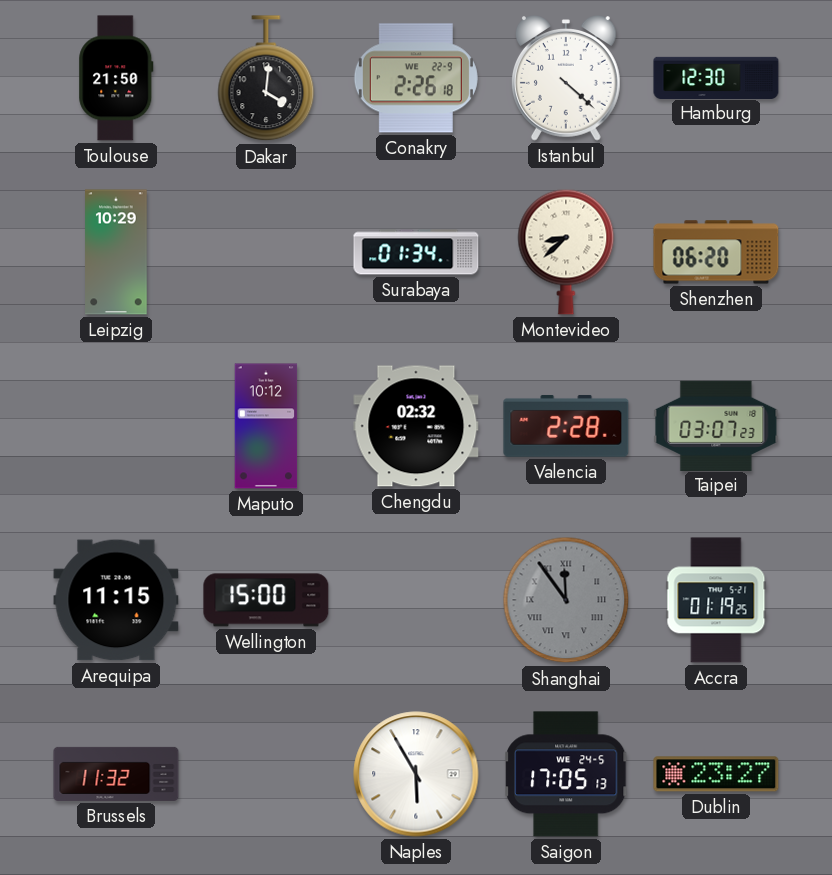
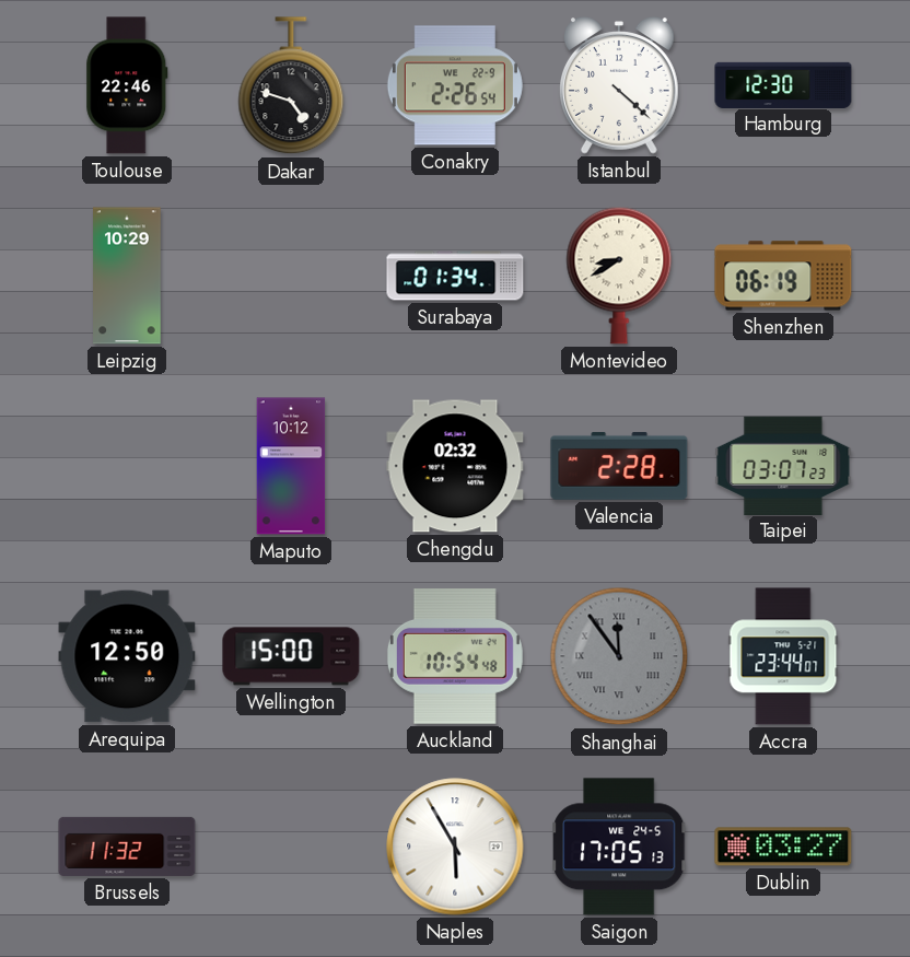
Toulouse: 21:50 -> 22:46
Dakar: 4:01 -> 4:48
Conakry: 2:26:18 -> 2:26:54
Montevideo: 8:38 -> 8:40
Shenzhen: 06:20 -> 06:19
Arequipa: 11:15 -> 12:50
Auckland: none -> 10:54
Accra: 01:19 -> 23:44
Dublin: 23:27 -> 03:27
